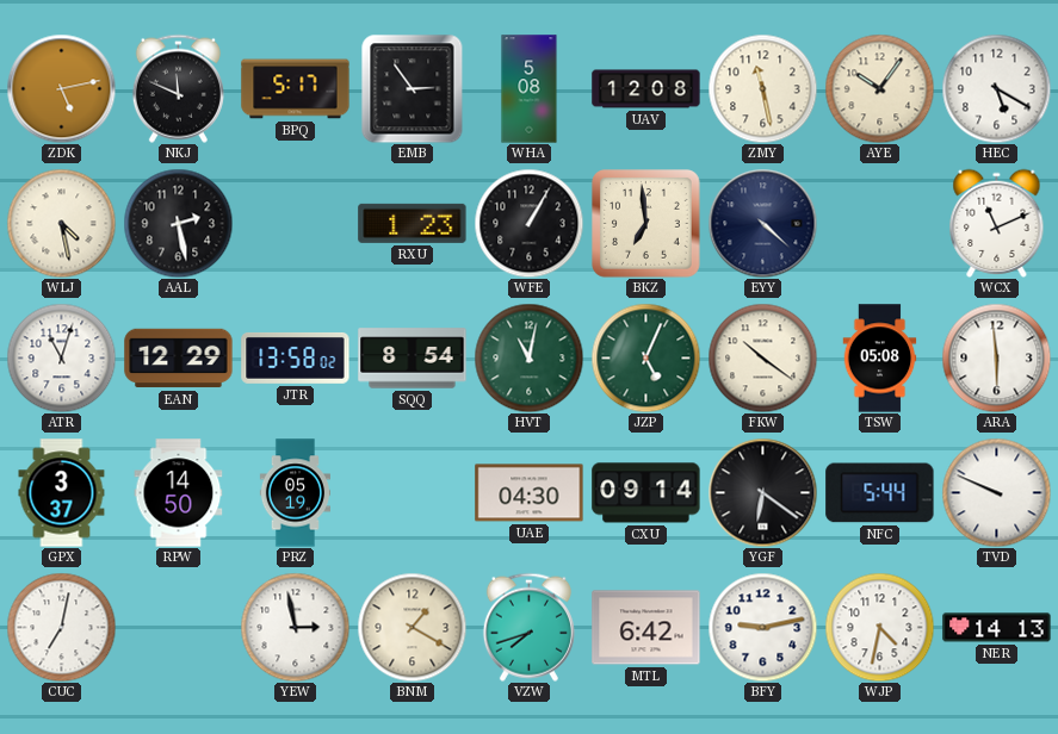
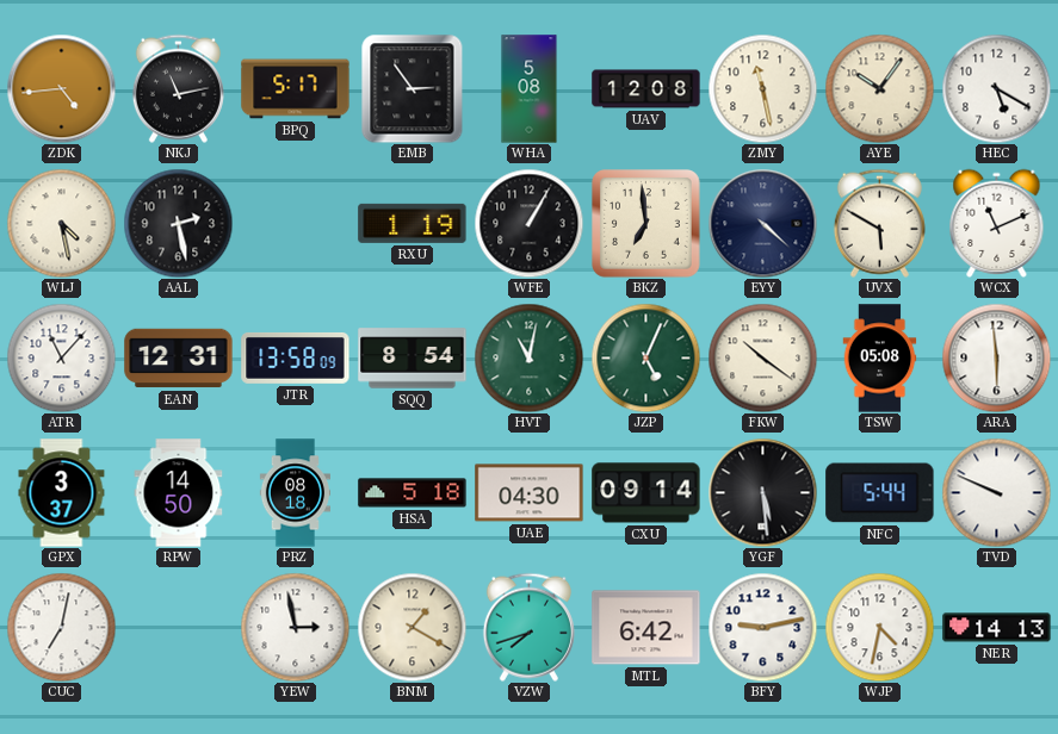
ZDK: 5:13 -> 4:44
NKJ: 11:49 -> 11:13
RXU: 1:23 -> 1:19
UVX: none -> 5:50
ATR: 11:03 -> 11:07
EAN: 12:29 -> 12:31
JTR: 13:58:02 -> 13:58:09
PRZ: 05:19 -> 08:18
HSA: none -> 5:18
YGF: 6:21 -> 5:29
